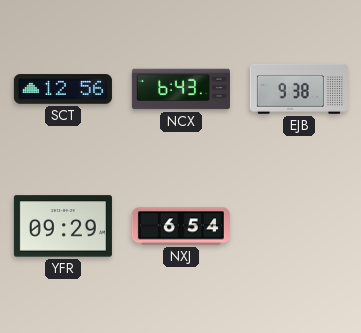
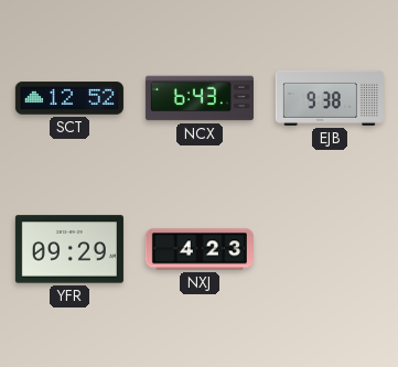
SCT: 12:56 -> 12:52
NXJ: 6:54 -> 4:23
